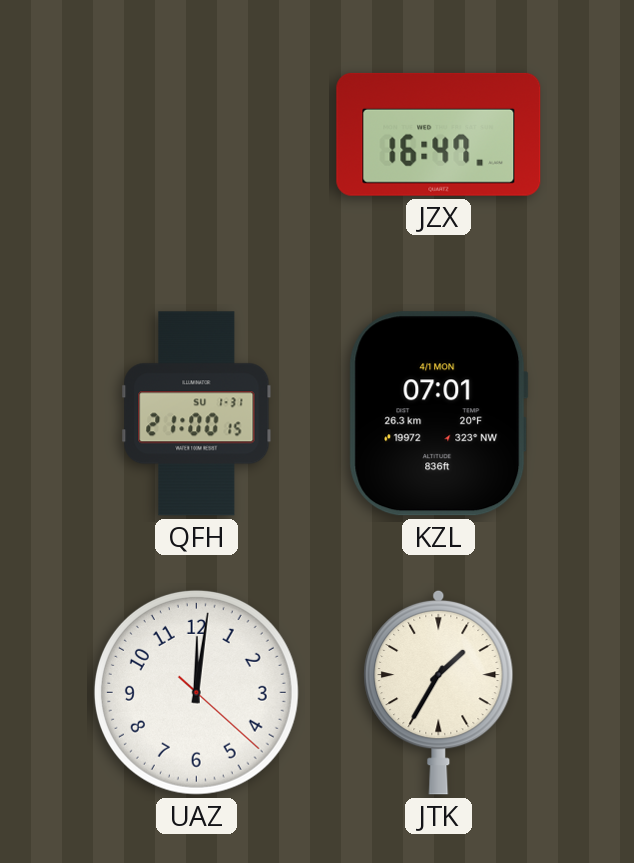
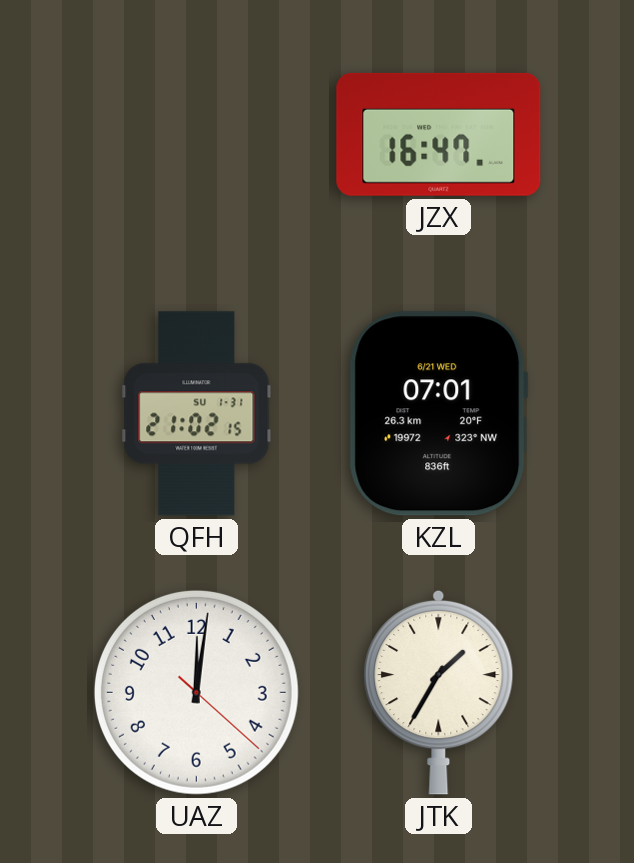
QFH: 21:00 -> 21:02
KZL date: 4/1 MON -> 6/21 WED
